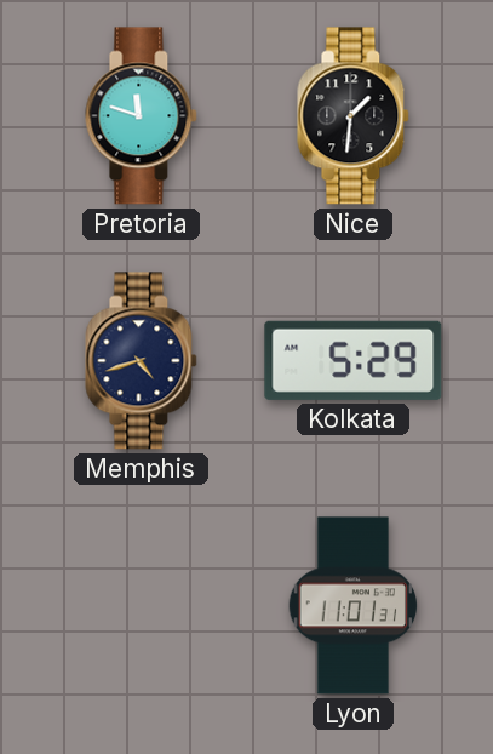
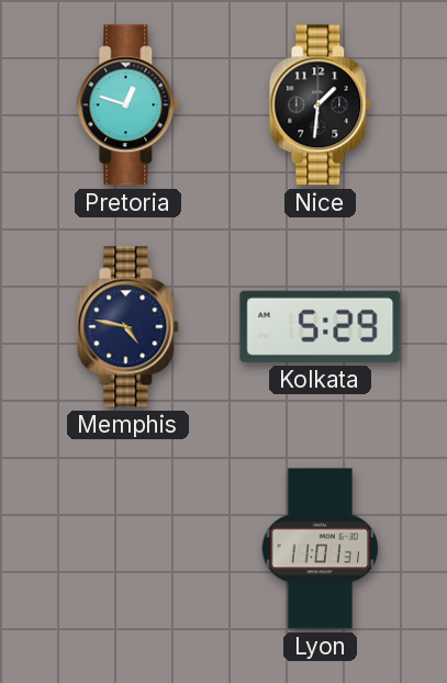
Pretoria: 11:48 -> 12:48
Memphis: 4:42 -> 4:47
